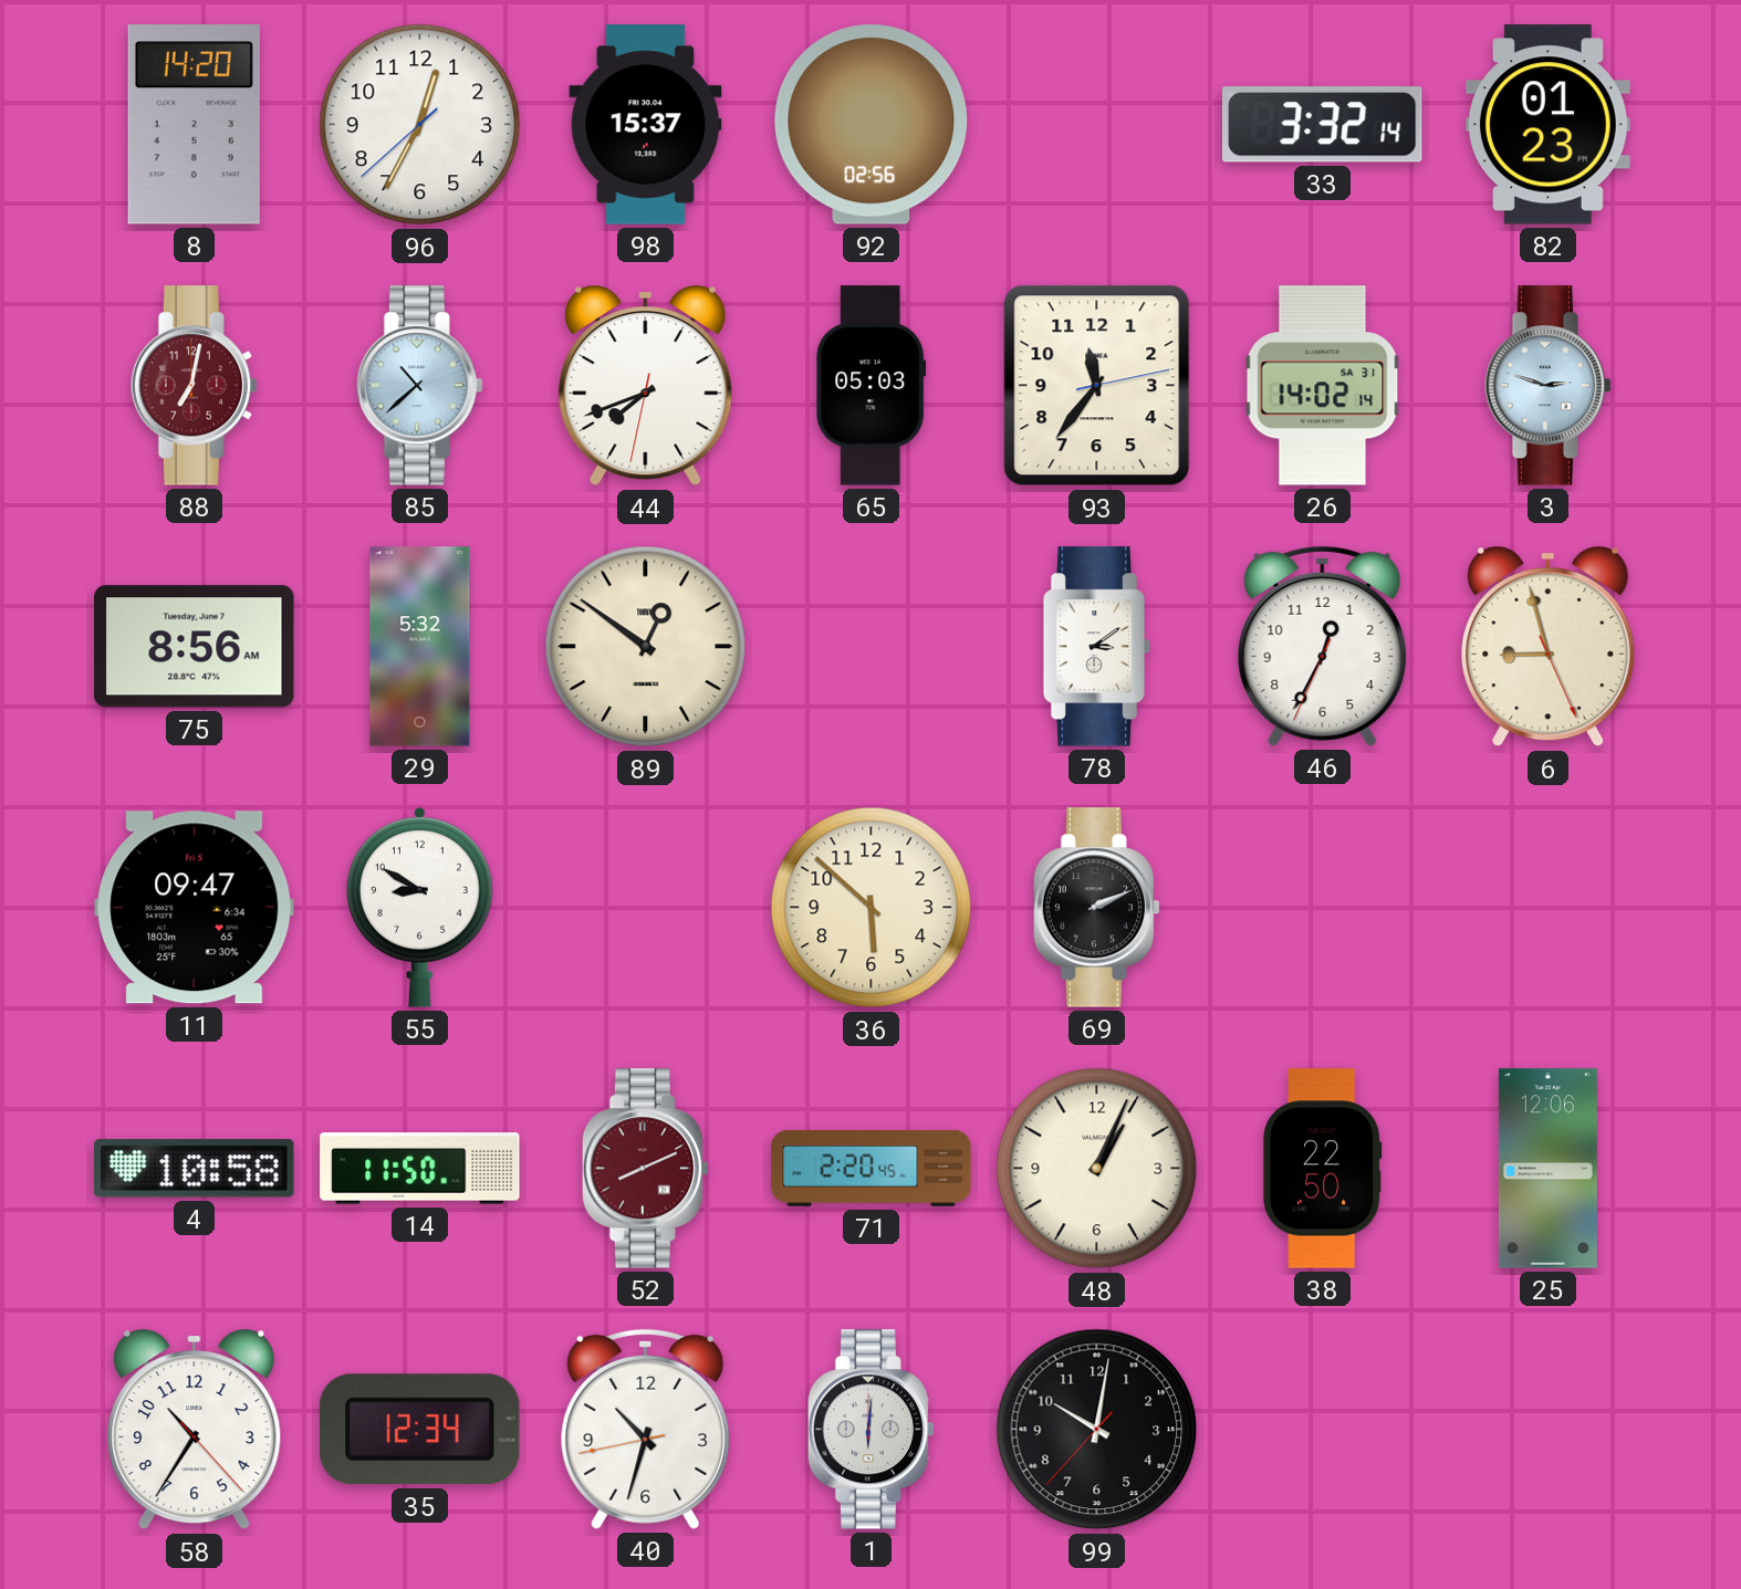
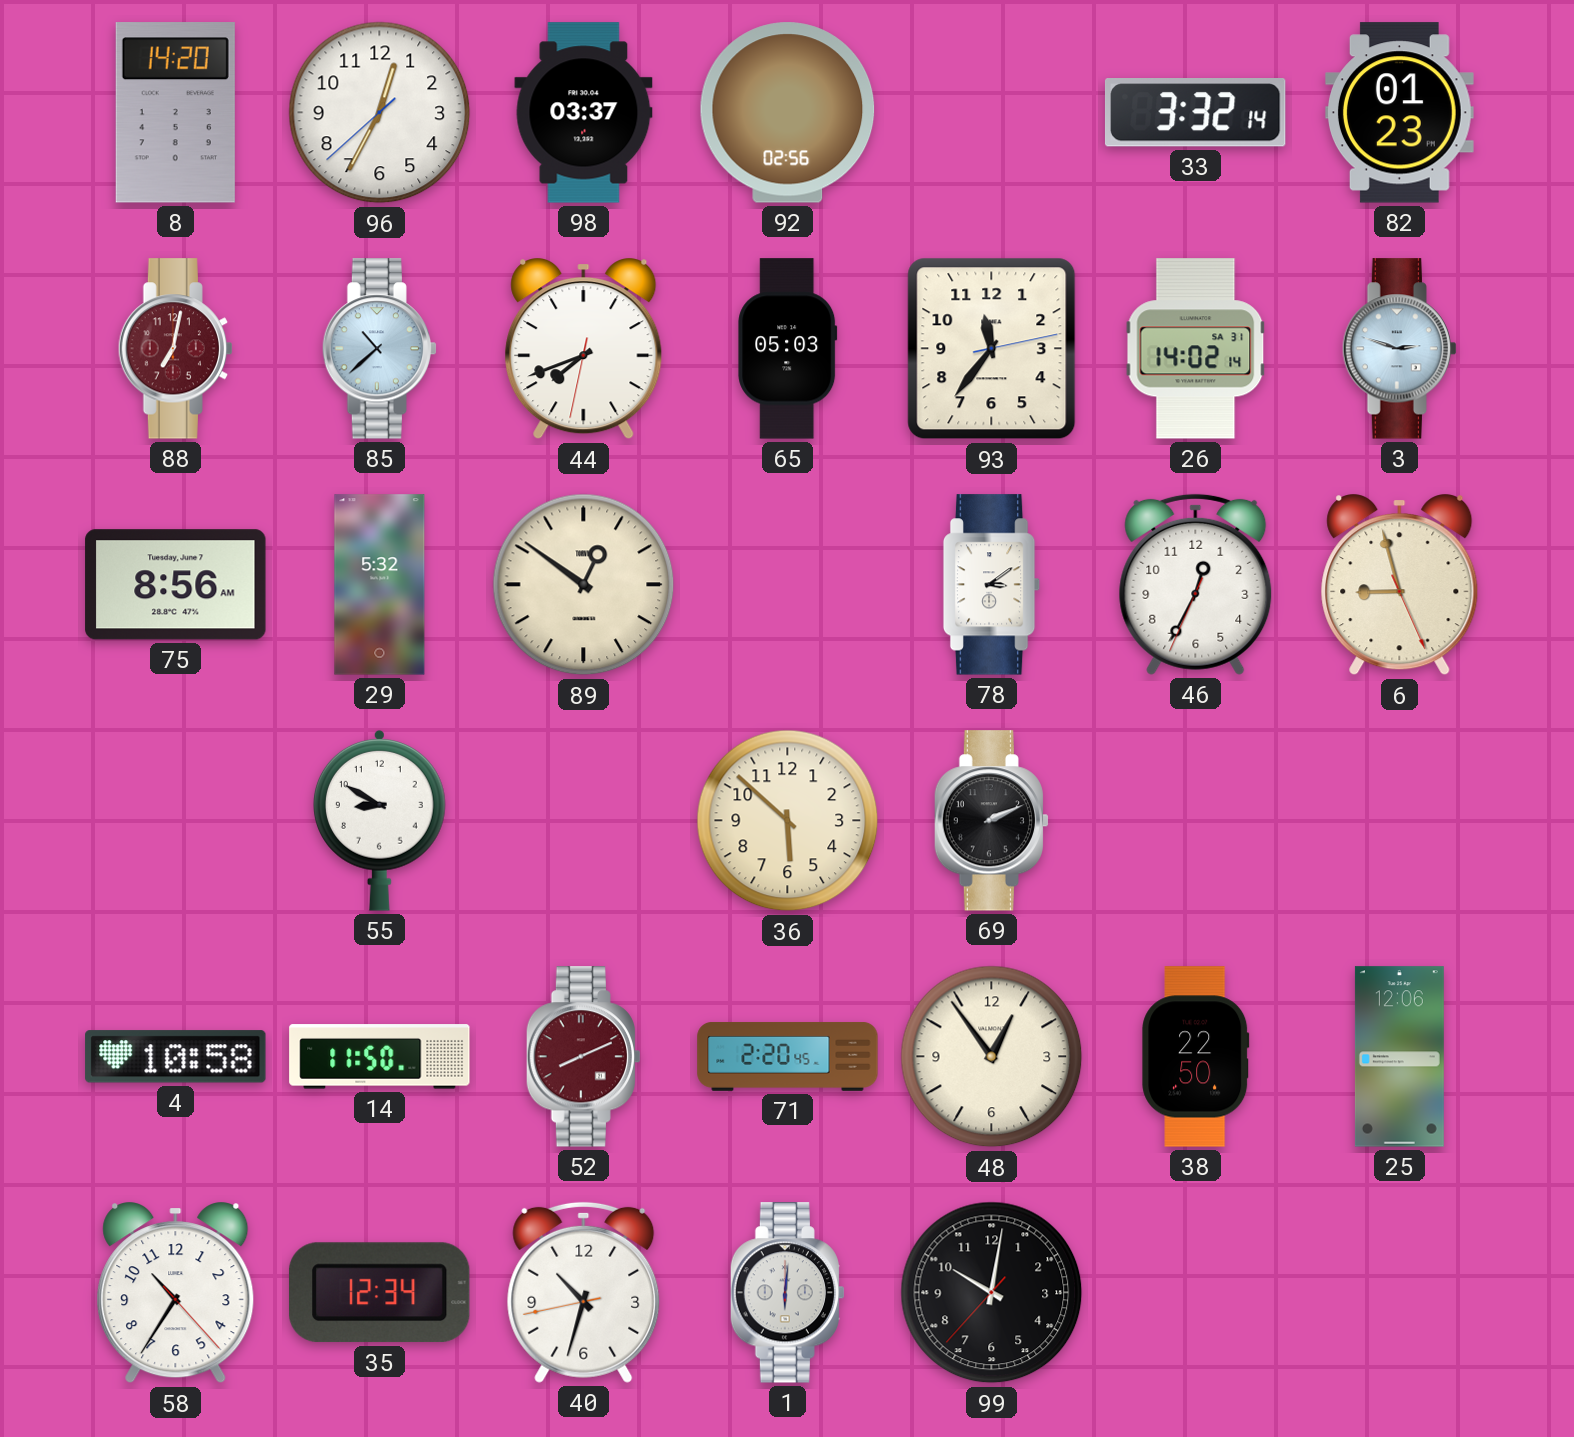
98: 15:37 -> 03:37
11: 09:47 -> none
48: 1:04 -> 12:54
